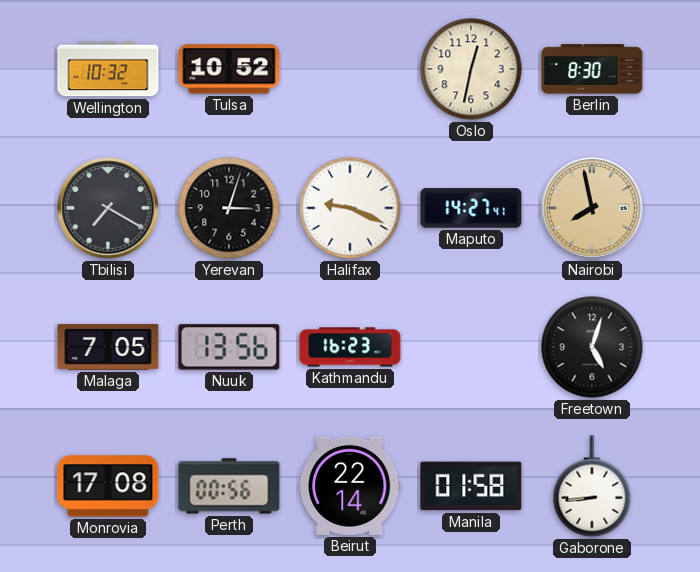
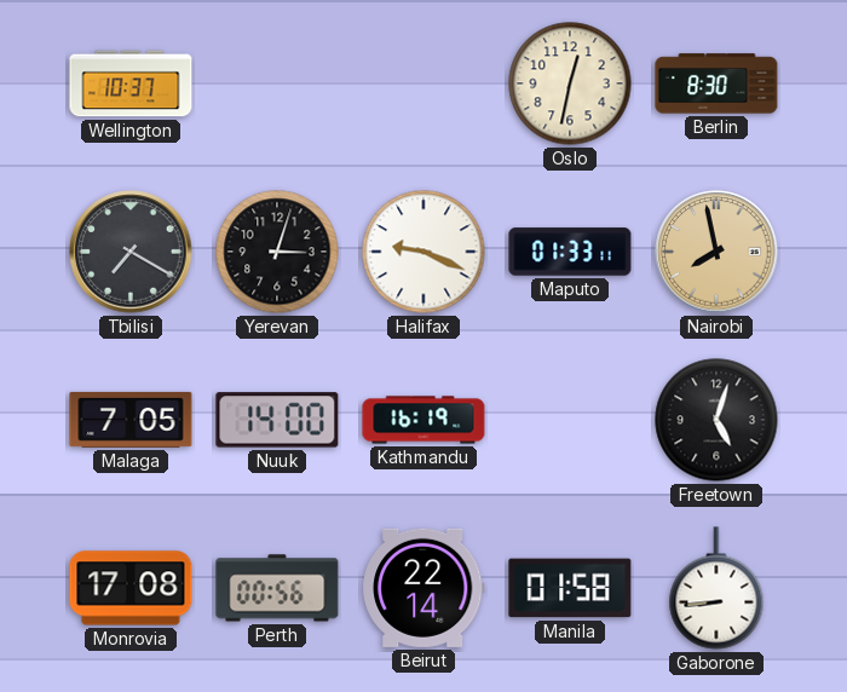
Wellington: 10:32 -> 10:37
Tulsa: 10:52 -> none
Maputo: 14:27 -> 01:33
Nuuk: 13:56 -> 14:00
Kathmandu: 16:23 -> 16:19
